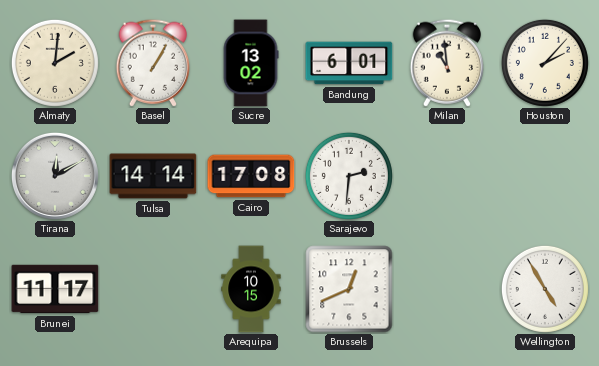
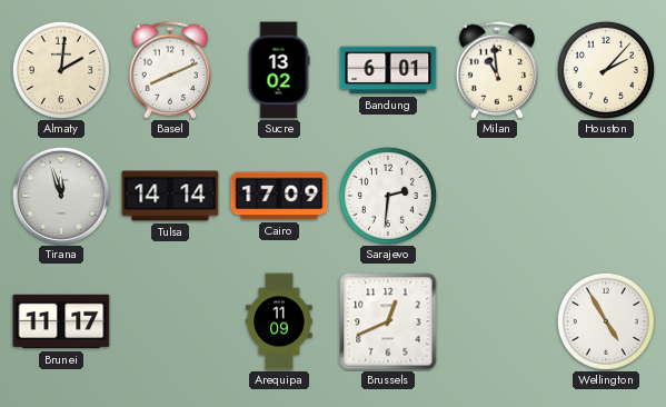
Basel: 1:05 -> 8:11
Tirana: 12:10 -> 11:57
Cairo: 17:08 -> 17:09
Arequipa: 10:15 -> 11:09
